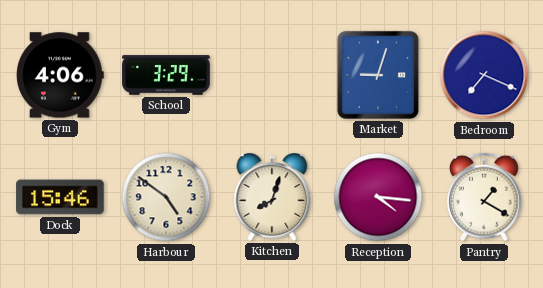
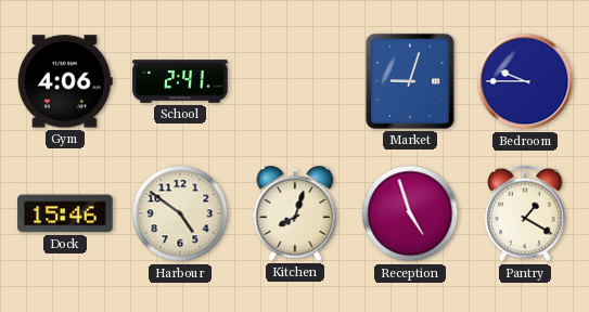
School: 3:29 -> 2:41
Bedroom: 7:19 -> 9:45
Reception: 4:16 -> 4:57
